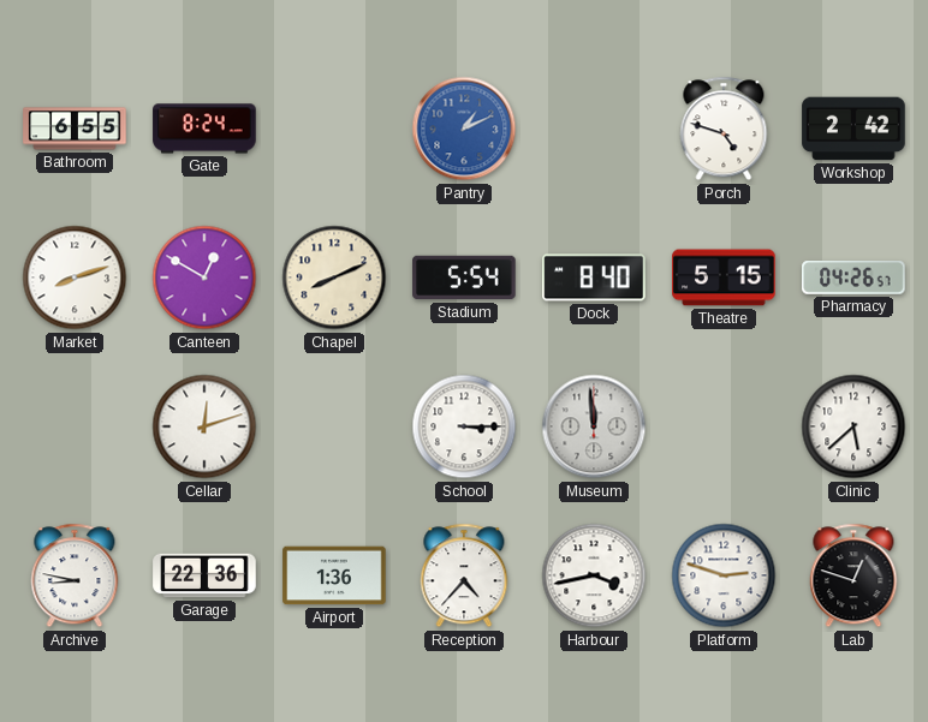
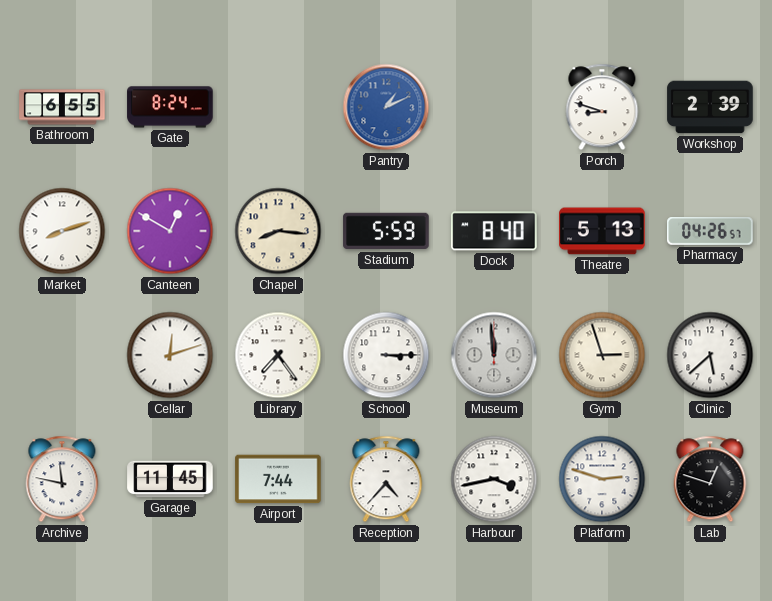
Porch: 4:48 -> 8:48
Workshop: 2:42 -> 2:39
Chapel: 8:11 -> 8:16
Stadium: 5:54 -> 5:59
Theatre: 5:15 -> 5:13
Library: none -> 7:24
Gym: none -> 2:57
Archive: 8:47 -> 11:47
Garage: 22:36 -> 11:45
Airport: 1:36 -> 7:44
